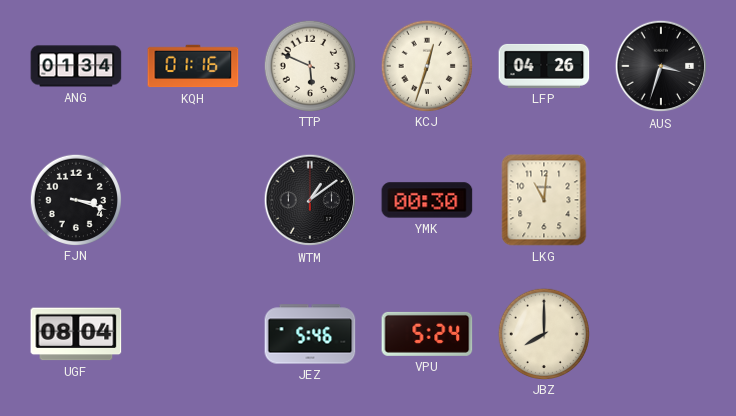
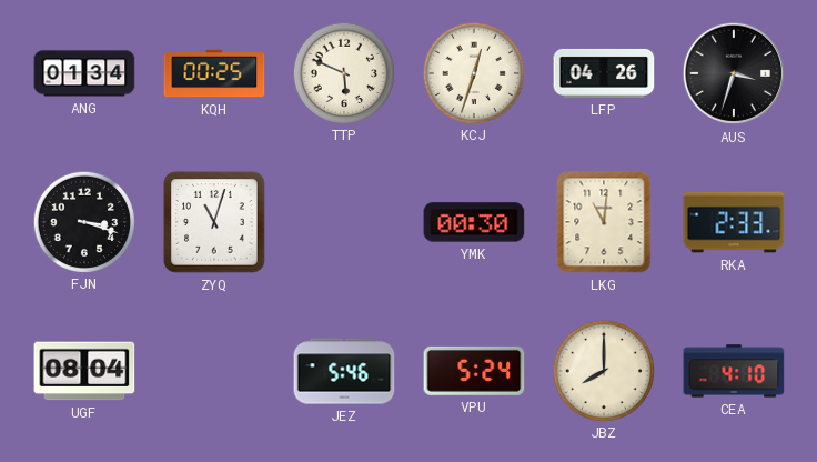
KQH: 01:16 -> 00:25
ZYQ: none -> 11:03
WTM: 1:09 -> none
RKA: none -> 2:33
CEA: none -> 4:10
